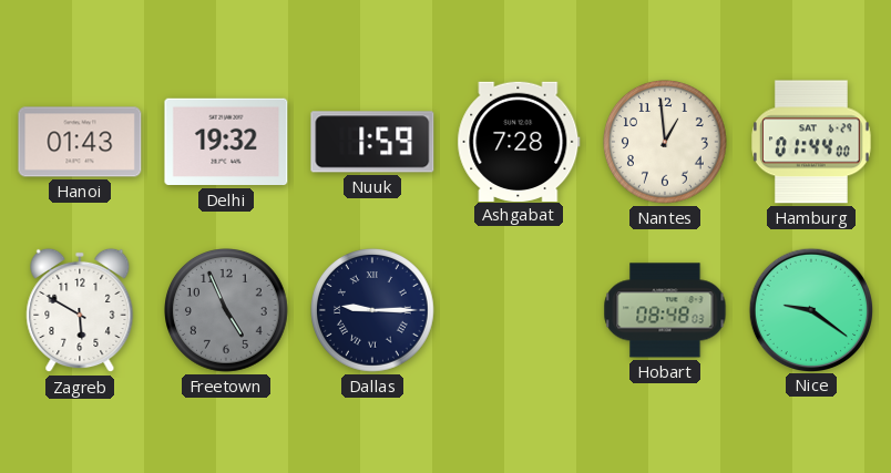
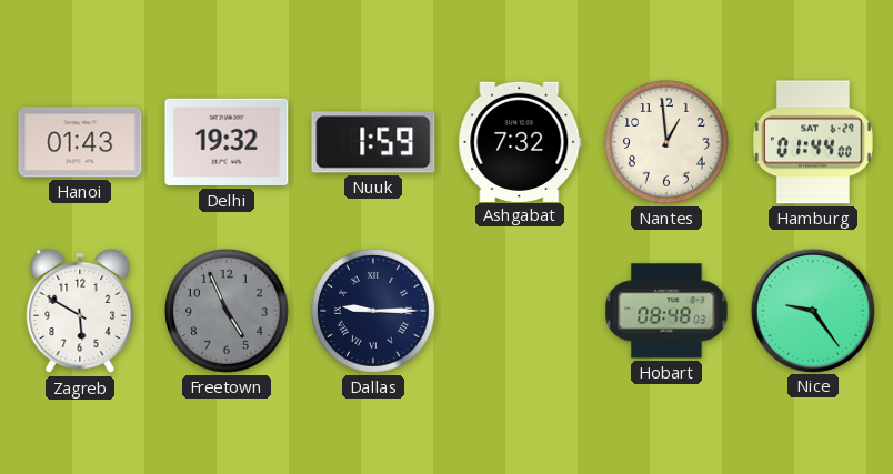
Ashgabat: 7:28 -> 7:32
Nice: 9:21 -> 9:24
